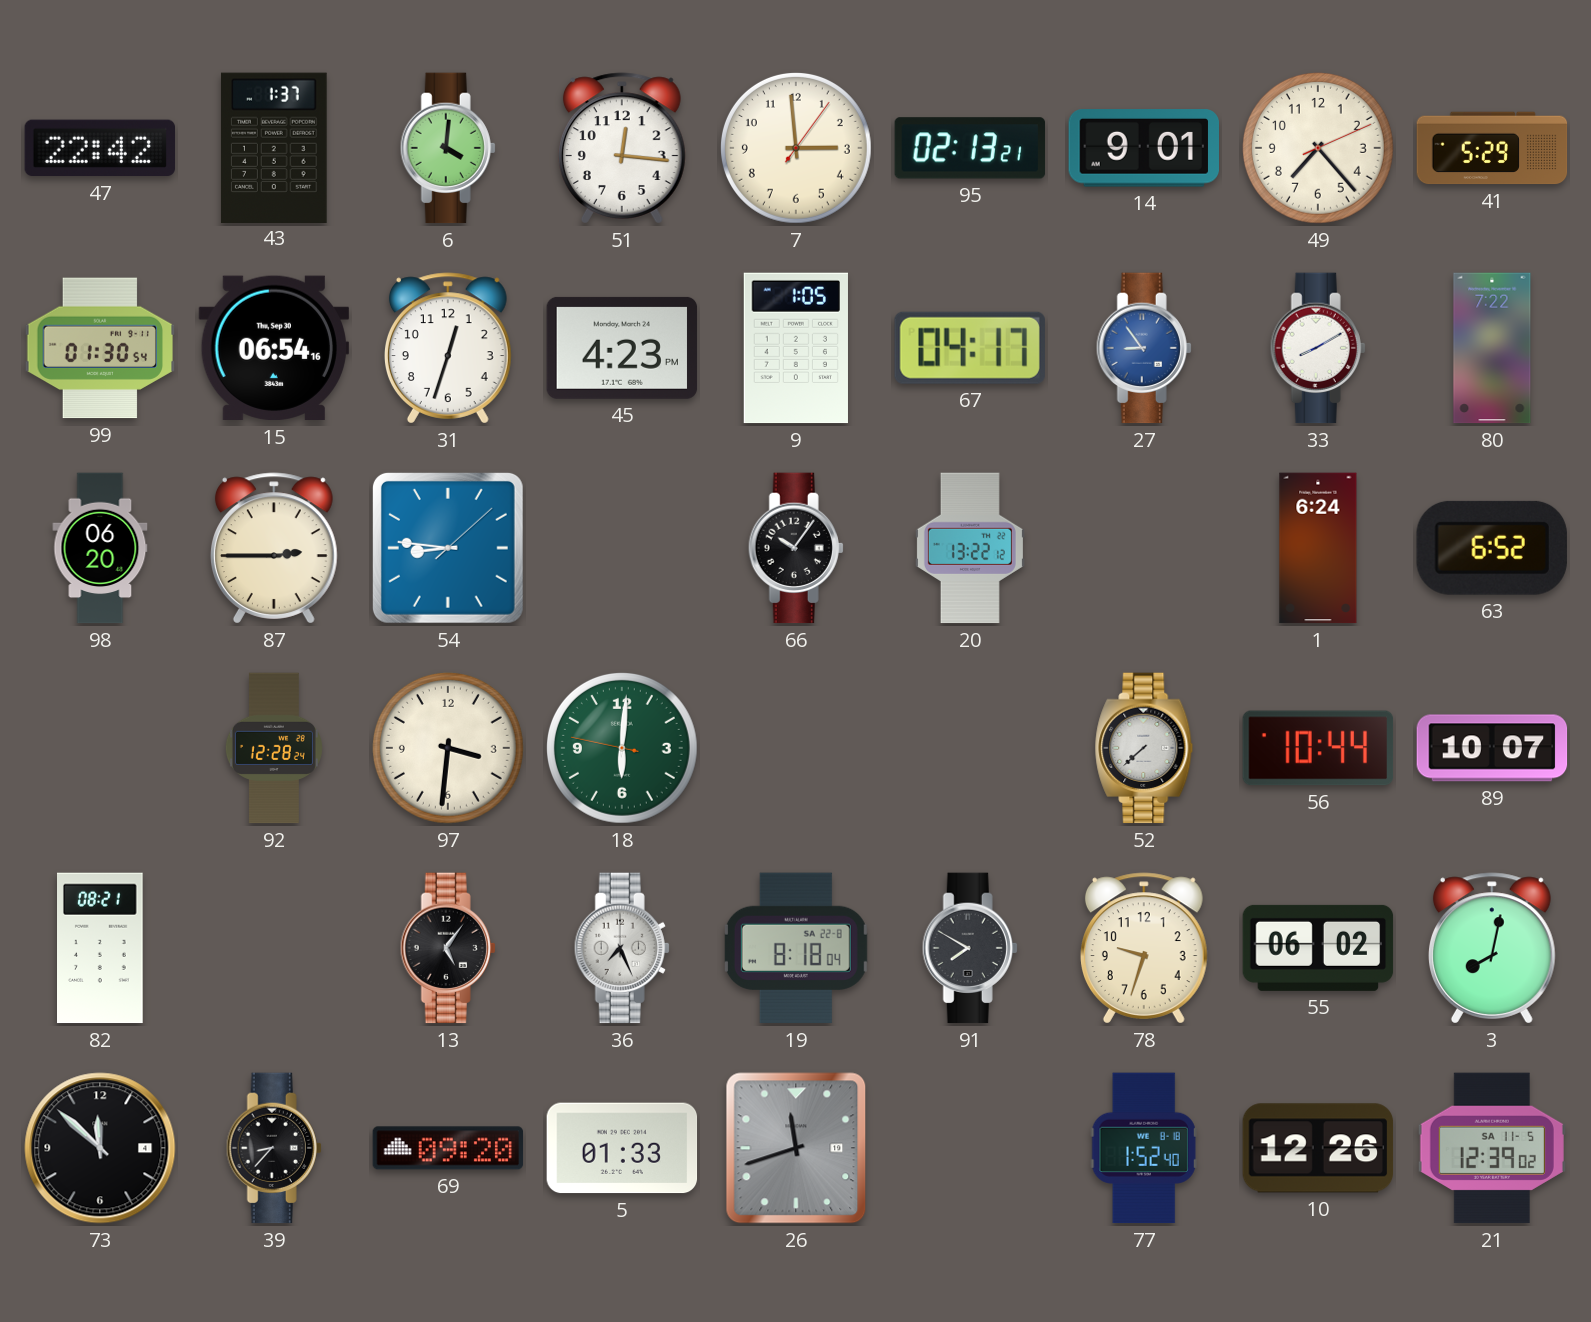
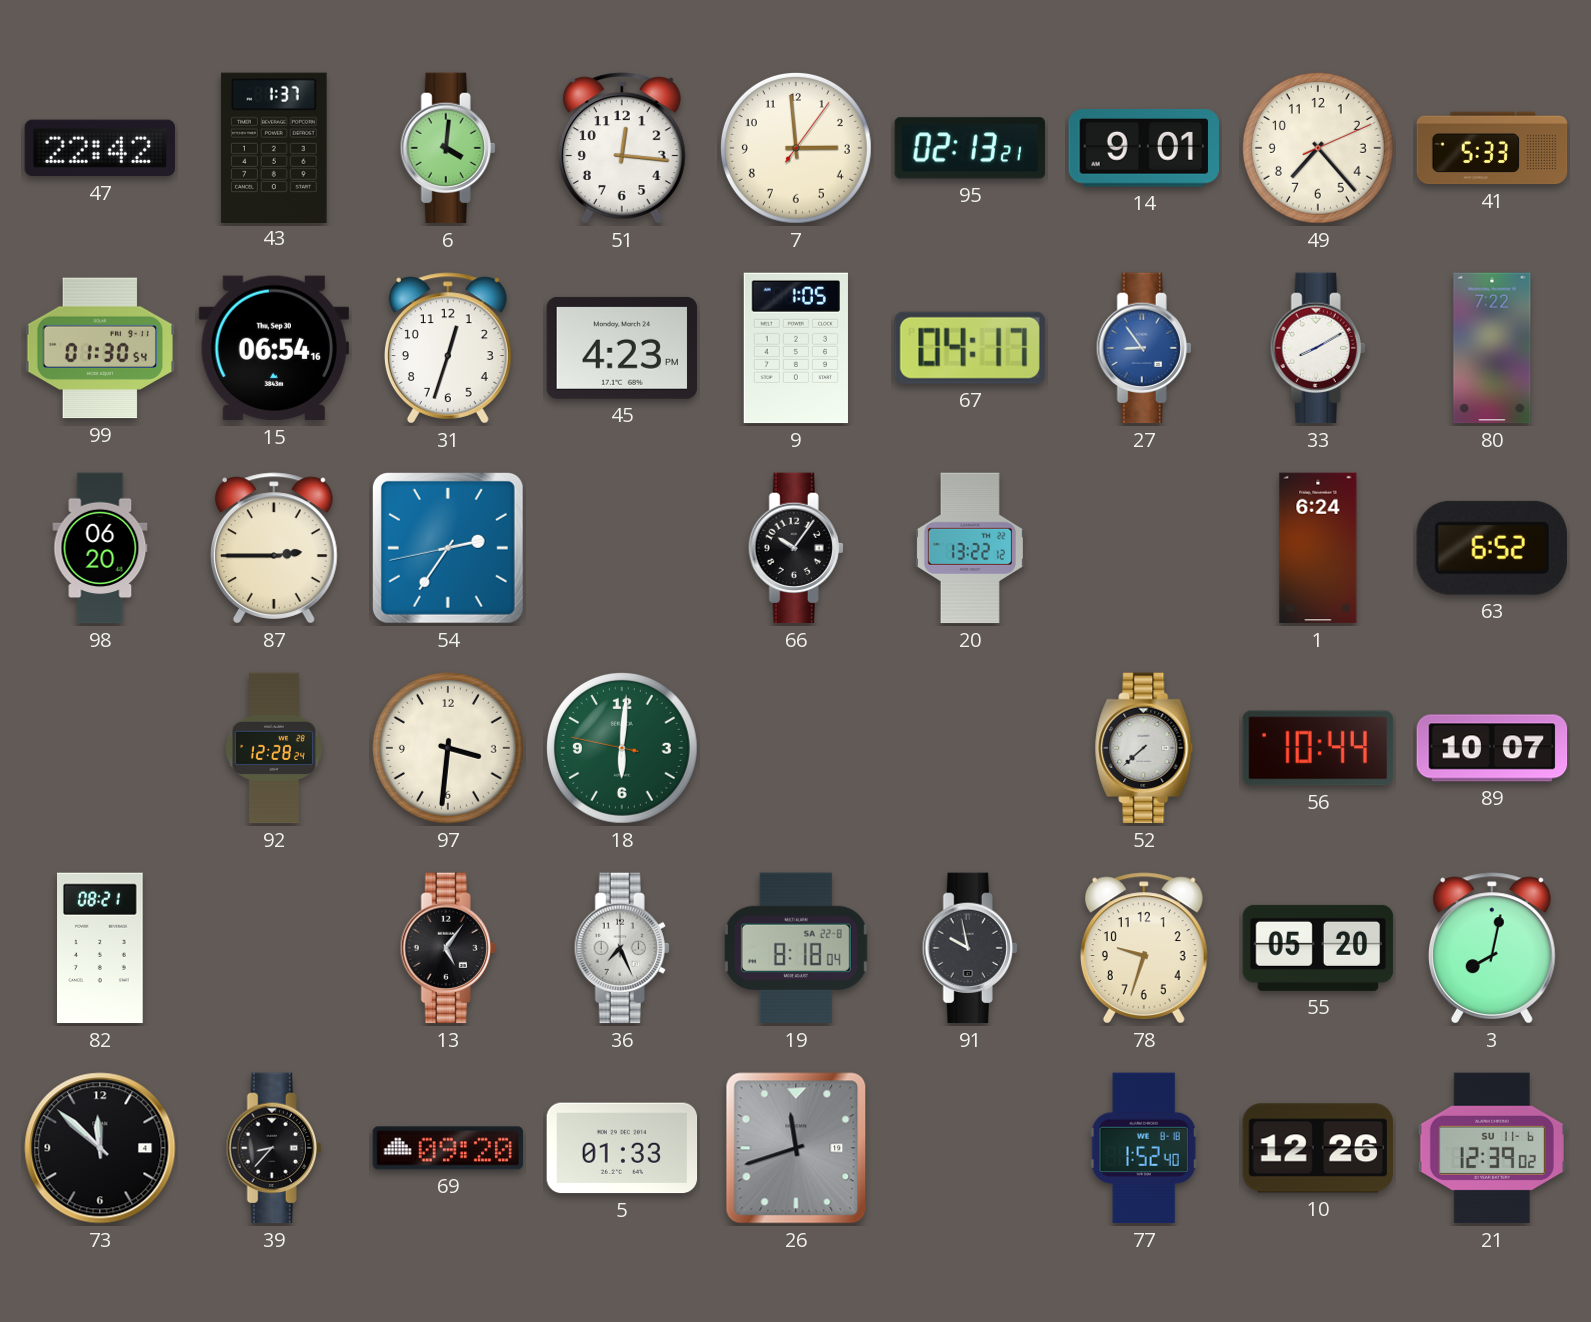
41: 5:29 -> 5:33
54: 8:46 -> 2:35
91: 7:50 -> 9:58
55: 06:02 -> 05:20
21 date: SA 11-5 -> SU 11-6
